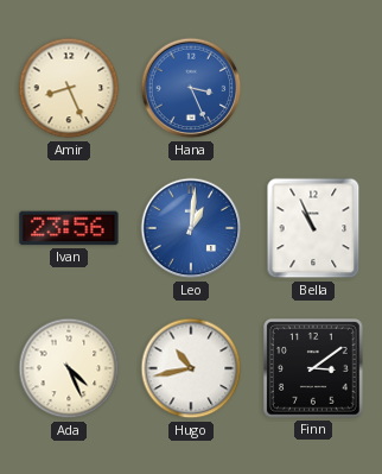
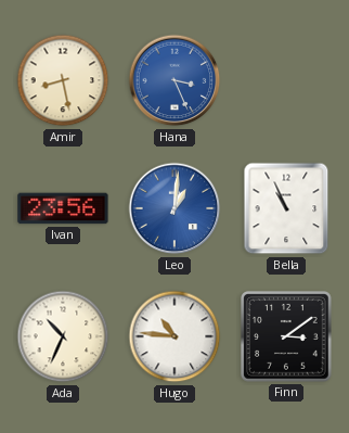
Amir: 8:26 -> 8:28
Ada: 4:26 -> 10:34
Hugo: 10:43 -> 10:46
